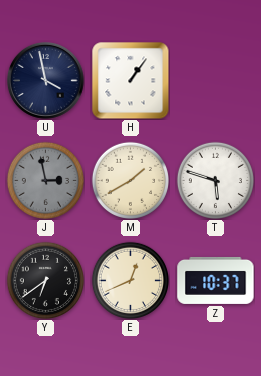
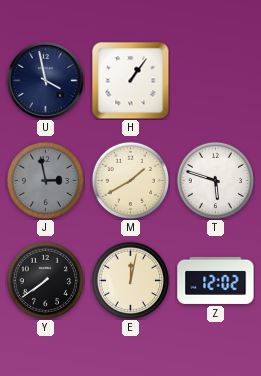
Y: 6:39 -> 7:39
E: 12:41 -> 12:02
Z: 10:37 -> 12:02
